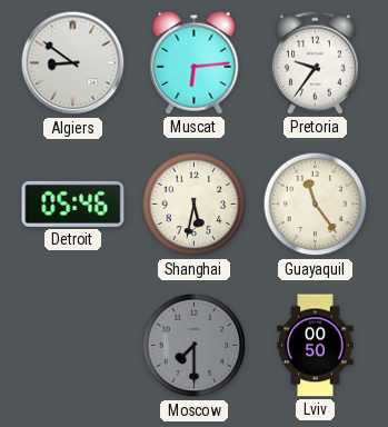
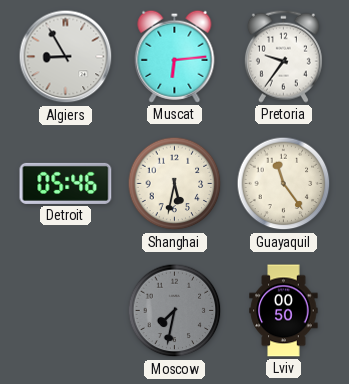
Algiers: 8:51 -> 8:55
Moscow: 7:30 -> 7:32
